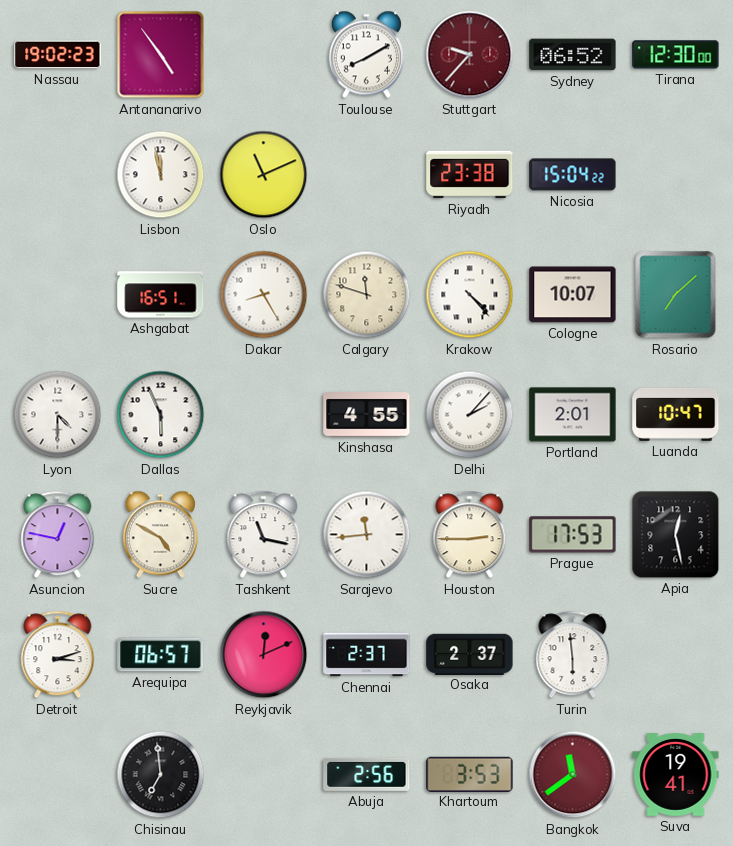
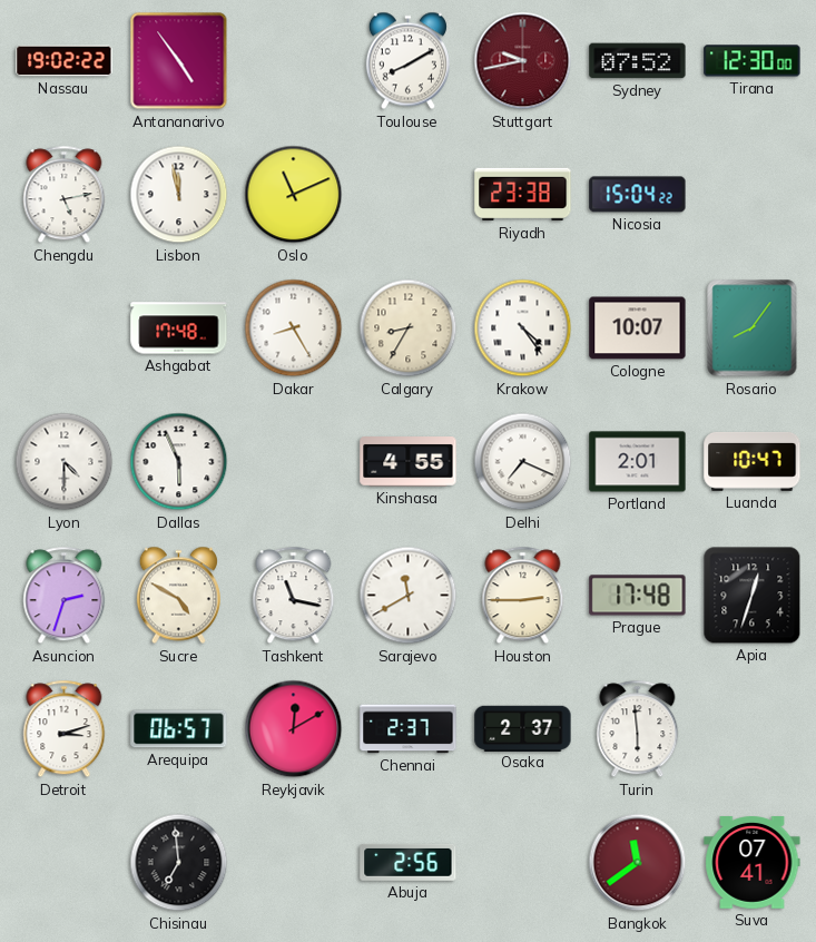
Nassau: 19:02:23 -> 19:02:22
Stuttgart: 9:37 -> 9:43
Sydney: 06:52 -> 07:52
Chengdu: none -> 5:13
Ashgabat: 16:51 -> 17:48
Calgary: 11:48 -> 8:35
Krakow: 4:23 -> 4:24
Rosario: 7:08 -> 8:06
Delhi: 2:07 -> 7:19
Asuncion: 12:47 -> 2:33
Sarajevo: 11:44 -> 11:40
Prague: 17:53 -> 17:48
Apia: 12:28 -> 12:33
Reykjavik: 12:11 -> 12:10
Khartoum: 3:53 -> none
Suva: 19:41 -> 07:41
